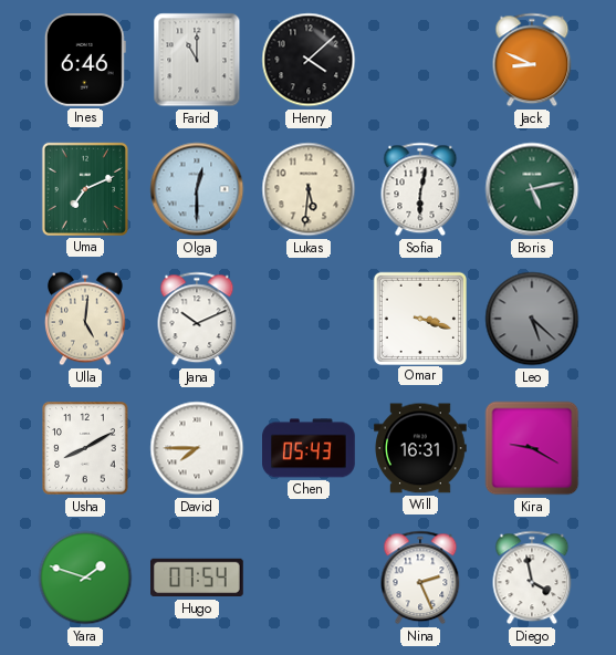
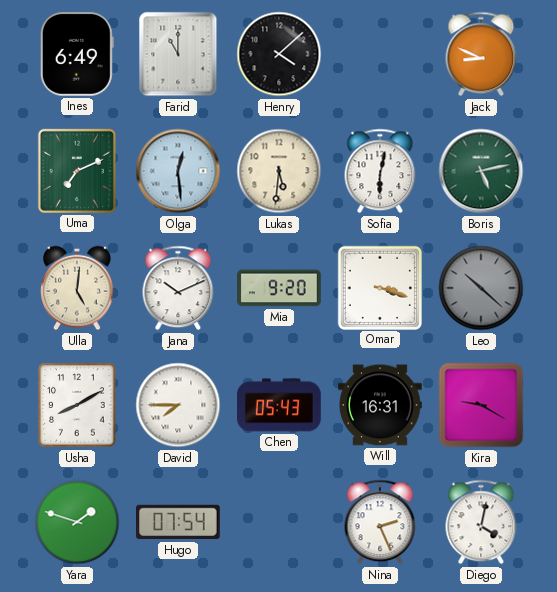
Ines: 6:46 -> 6:49
Olga: 12:30 -> 12:29
Mia: none -> 9:20
Leo: 5:22 -> 10:22
Diego: 3:58 -> 4:02
